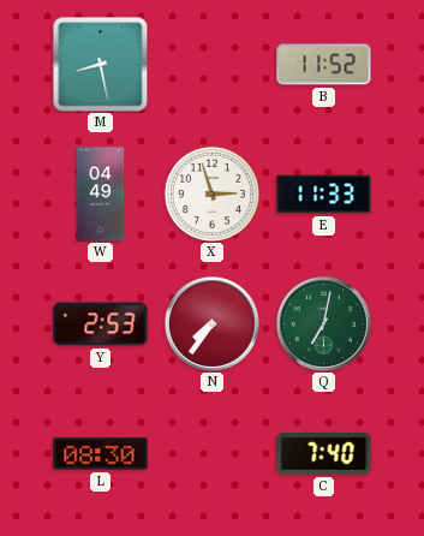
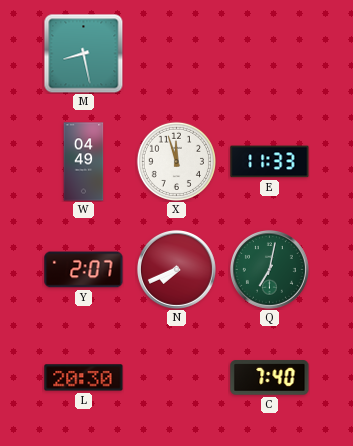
B: 11:52 -> none
X: 2:57 -> 11:57
Y: 2:53 -> 2:07
N: 7:36 -> 7:41
L: 08:30 -> 20:30
